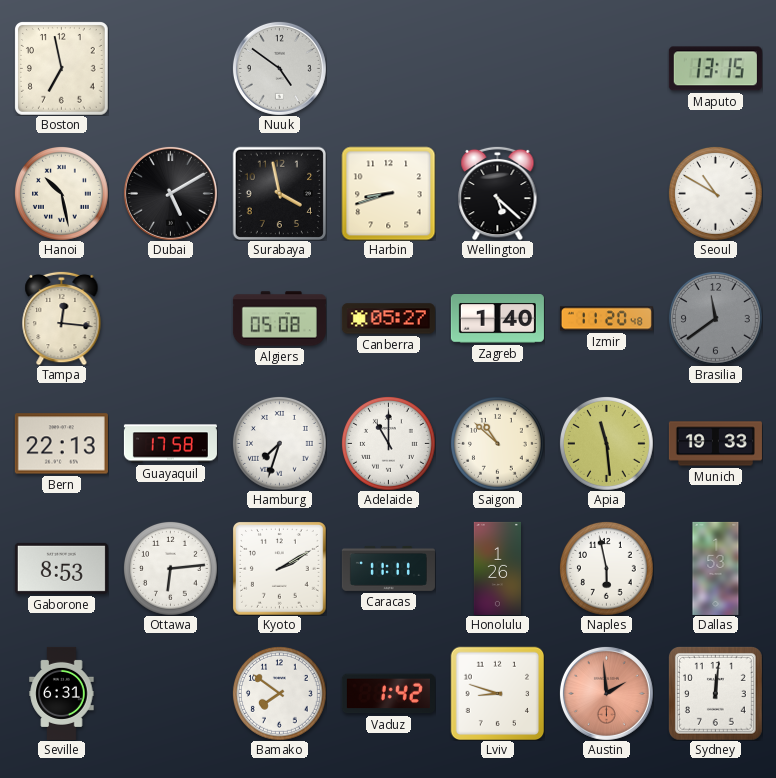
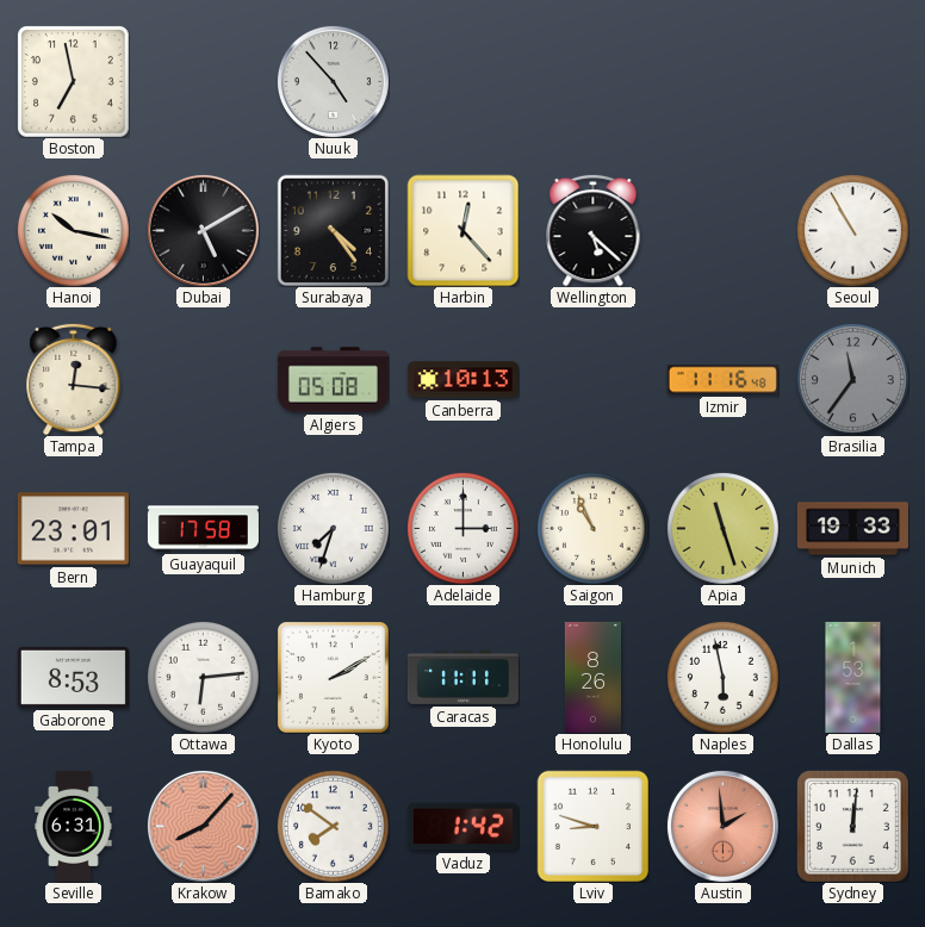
Nuuk: 4:51 -> 4:53
Maputo: 13:15 -> none
Hanoi: 10:28 -> 10:17
Surabaya: 3:58 -> 4:24
Harbin: 8:42 -> 12:23
Seoul: 10:50 -> 10:55
Canberra: 05:27 -> 10:13
Zagreb: 1:40 -> none
Izmir: 11:20 -> 11:16
Brasilia: 11:39 -> 11:36
Bern: 22:13 -> 23:01
Adelaide: 11:00 -> 3:00
Saigon: 10:52 -> 10:56
Apia: 11:29 -> 11:27
Honolulu: 1:26 -> 8:26
Krakow: none -> 8:07
